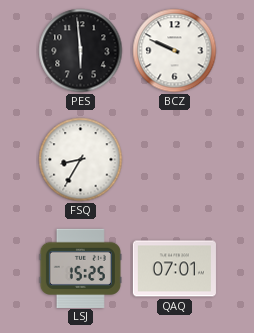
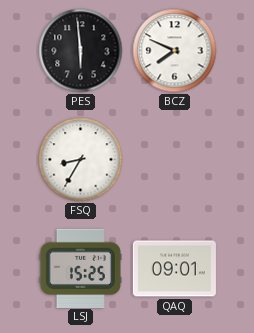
BCZ: 9:49 -> 7:49
QAQ: 07:01 -> 09:01
